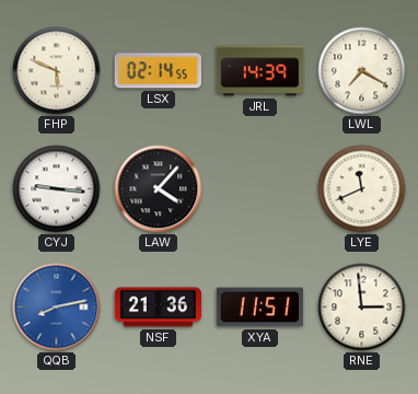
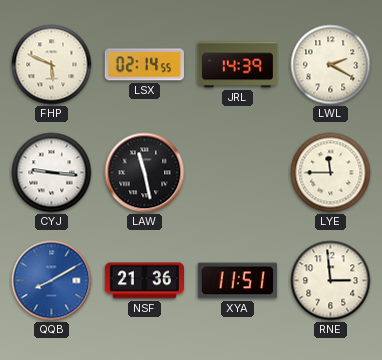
LWL: 7:20 -> 2:20
LAW: 4:07 -> 11:28
LYE: 11:41 -> 11:45
QQB: 8:13 -> 8:10
